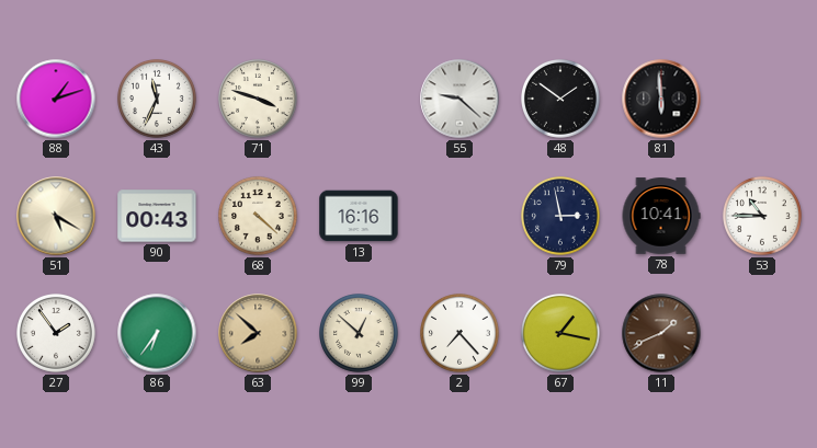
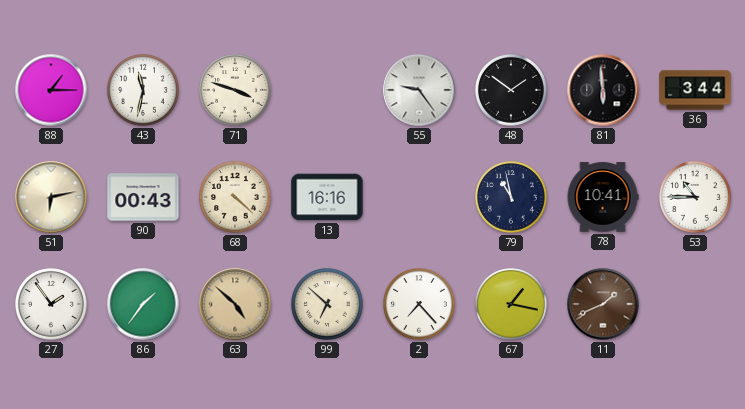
88: 1:12 -> 1:15
43: 11:34 -> 11:32
55: 9:22 -> 9:24
36: none -> 3:44
51: 5:20 -> 6:13
79: 2:58 -> 10:58
86: 6:36 -> 1:36
63: 7:52 -> 4:52
99: 12:52 -> 6:52
